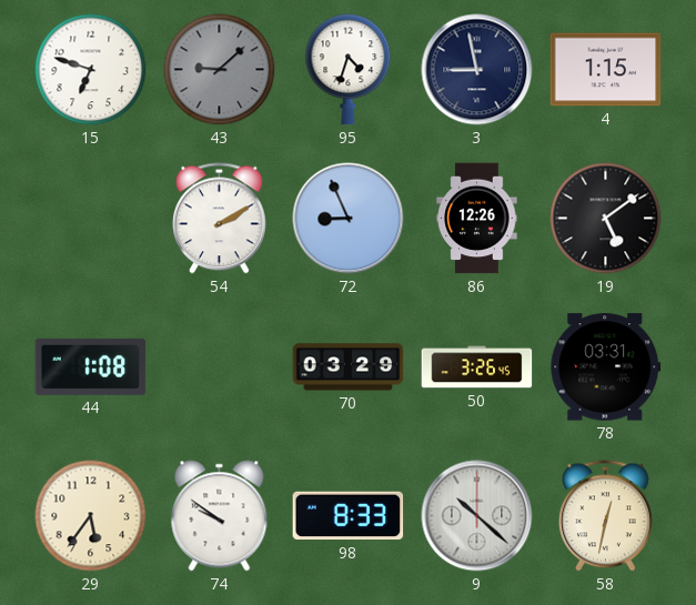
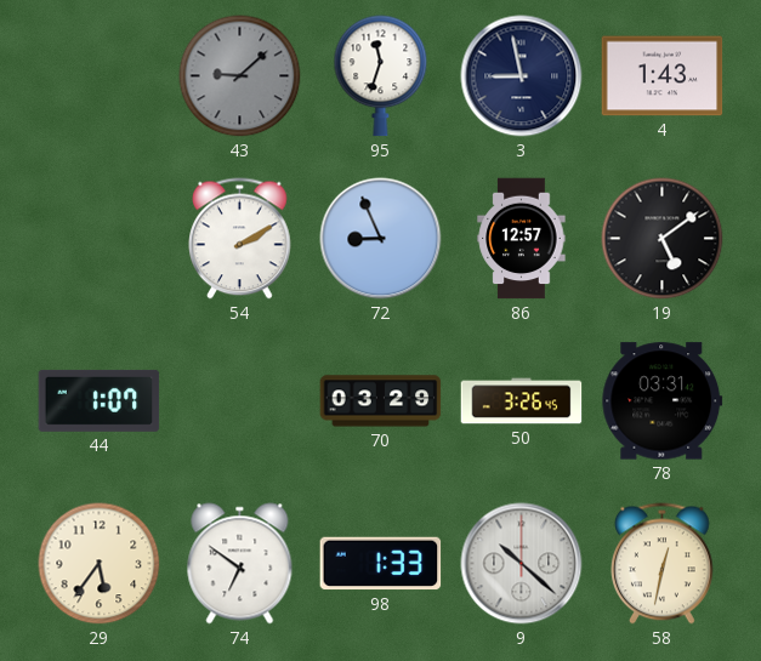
15: 6:48 -> none
95: 4:33 -> 11:33
4: 1:15 -> 1:43
86: 12:26 -> 12:57
44: 1:08 -> 1:07
74: 9:51 -> 6:51
98: 8:33 -> 1:33
